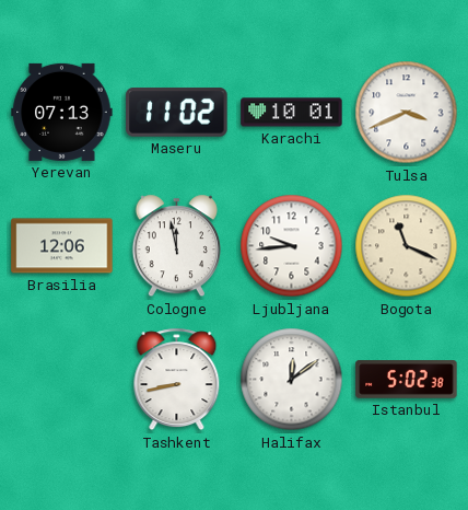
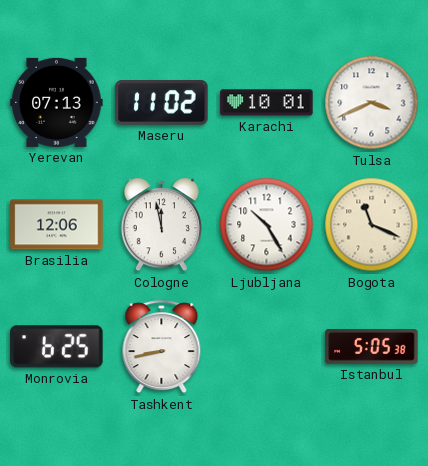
Ljubljana: 9:44 -> 10:25
Monrovia: none -> 6:25
Halifax: 12:09 -> none
Istanbul: 5:02 -> 5:05
